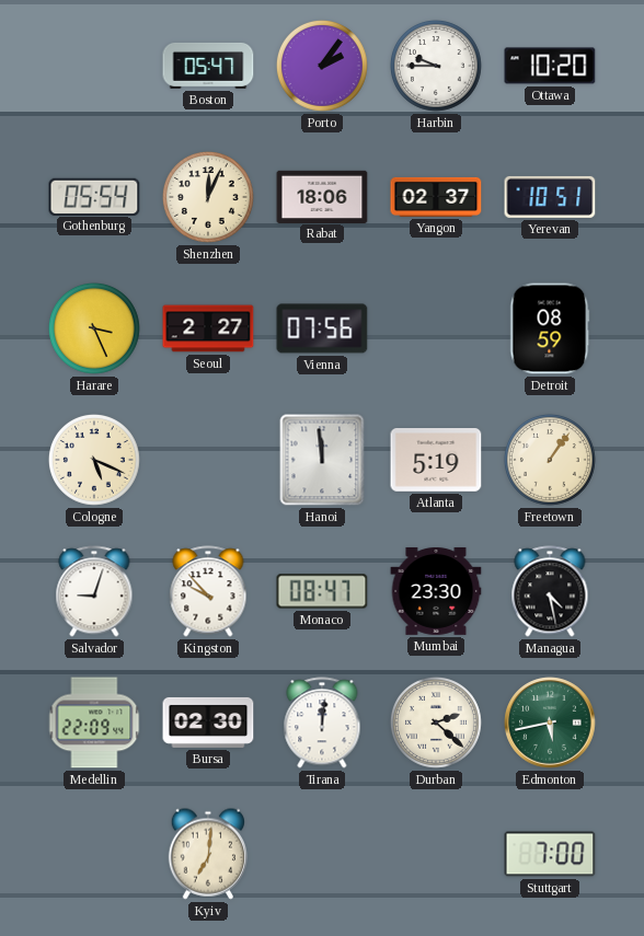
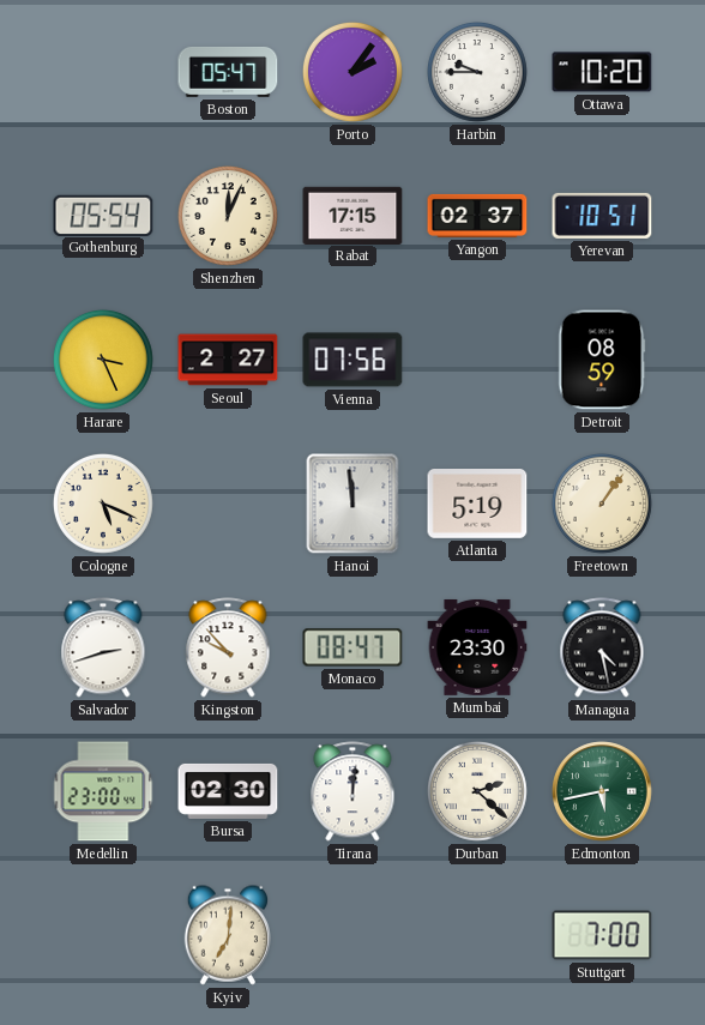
Rabat: 18:06 -> 17:15
Salvador: 9:03 -> 2:42
Medellin: 22:09 -> 23:00
